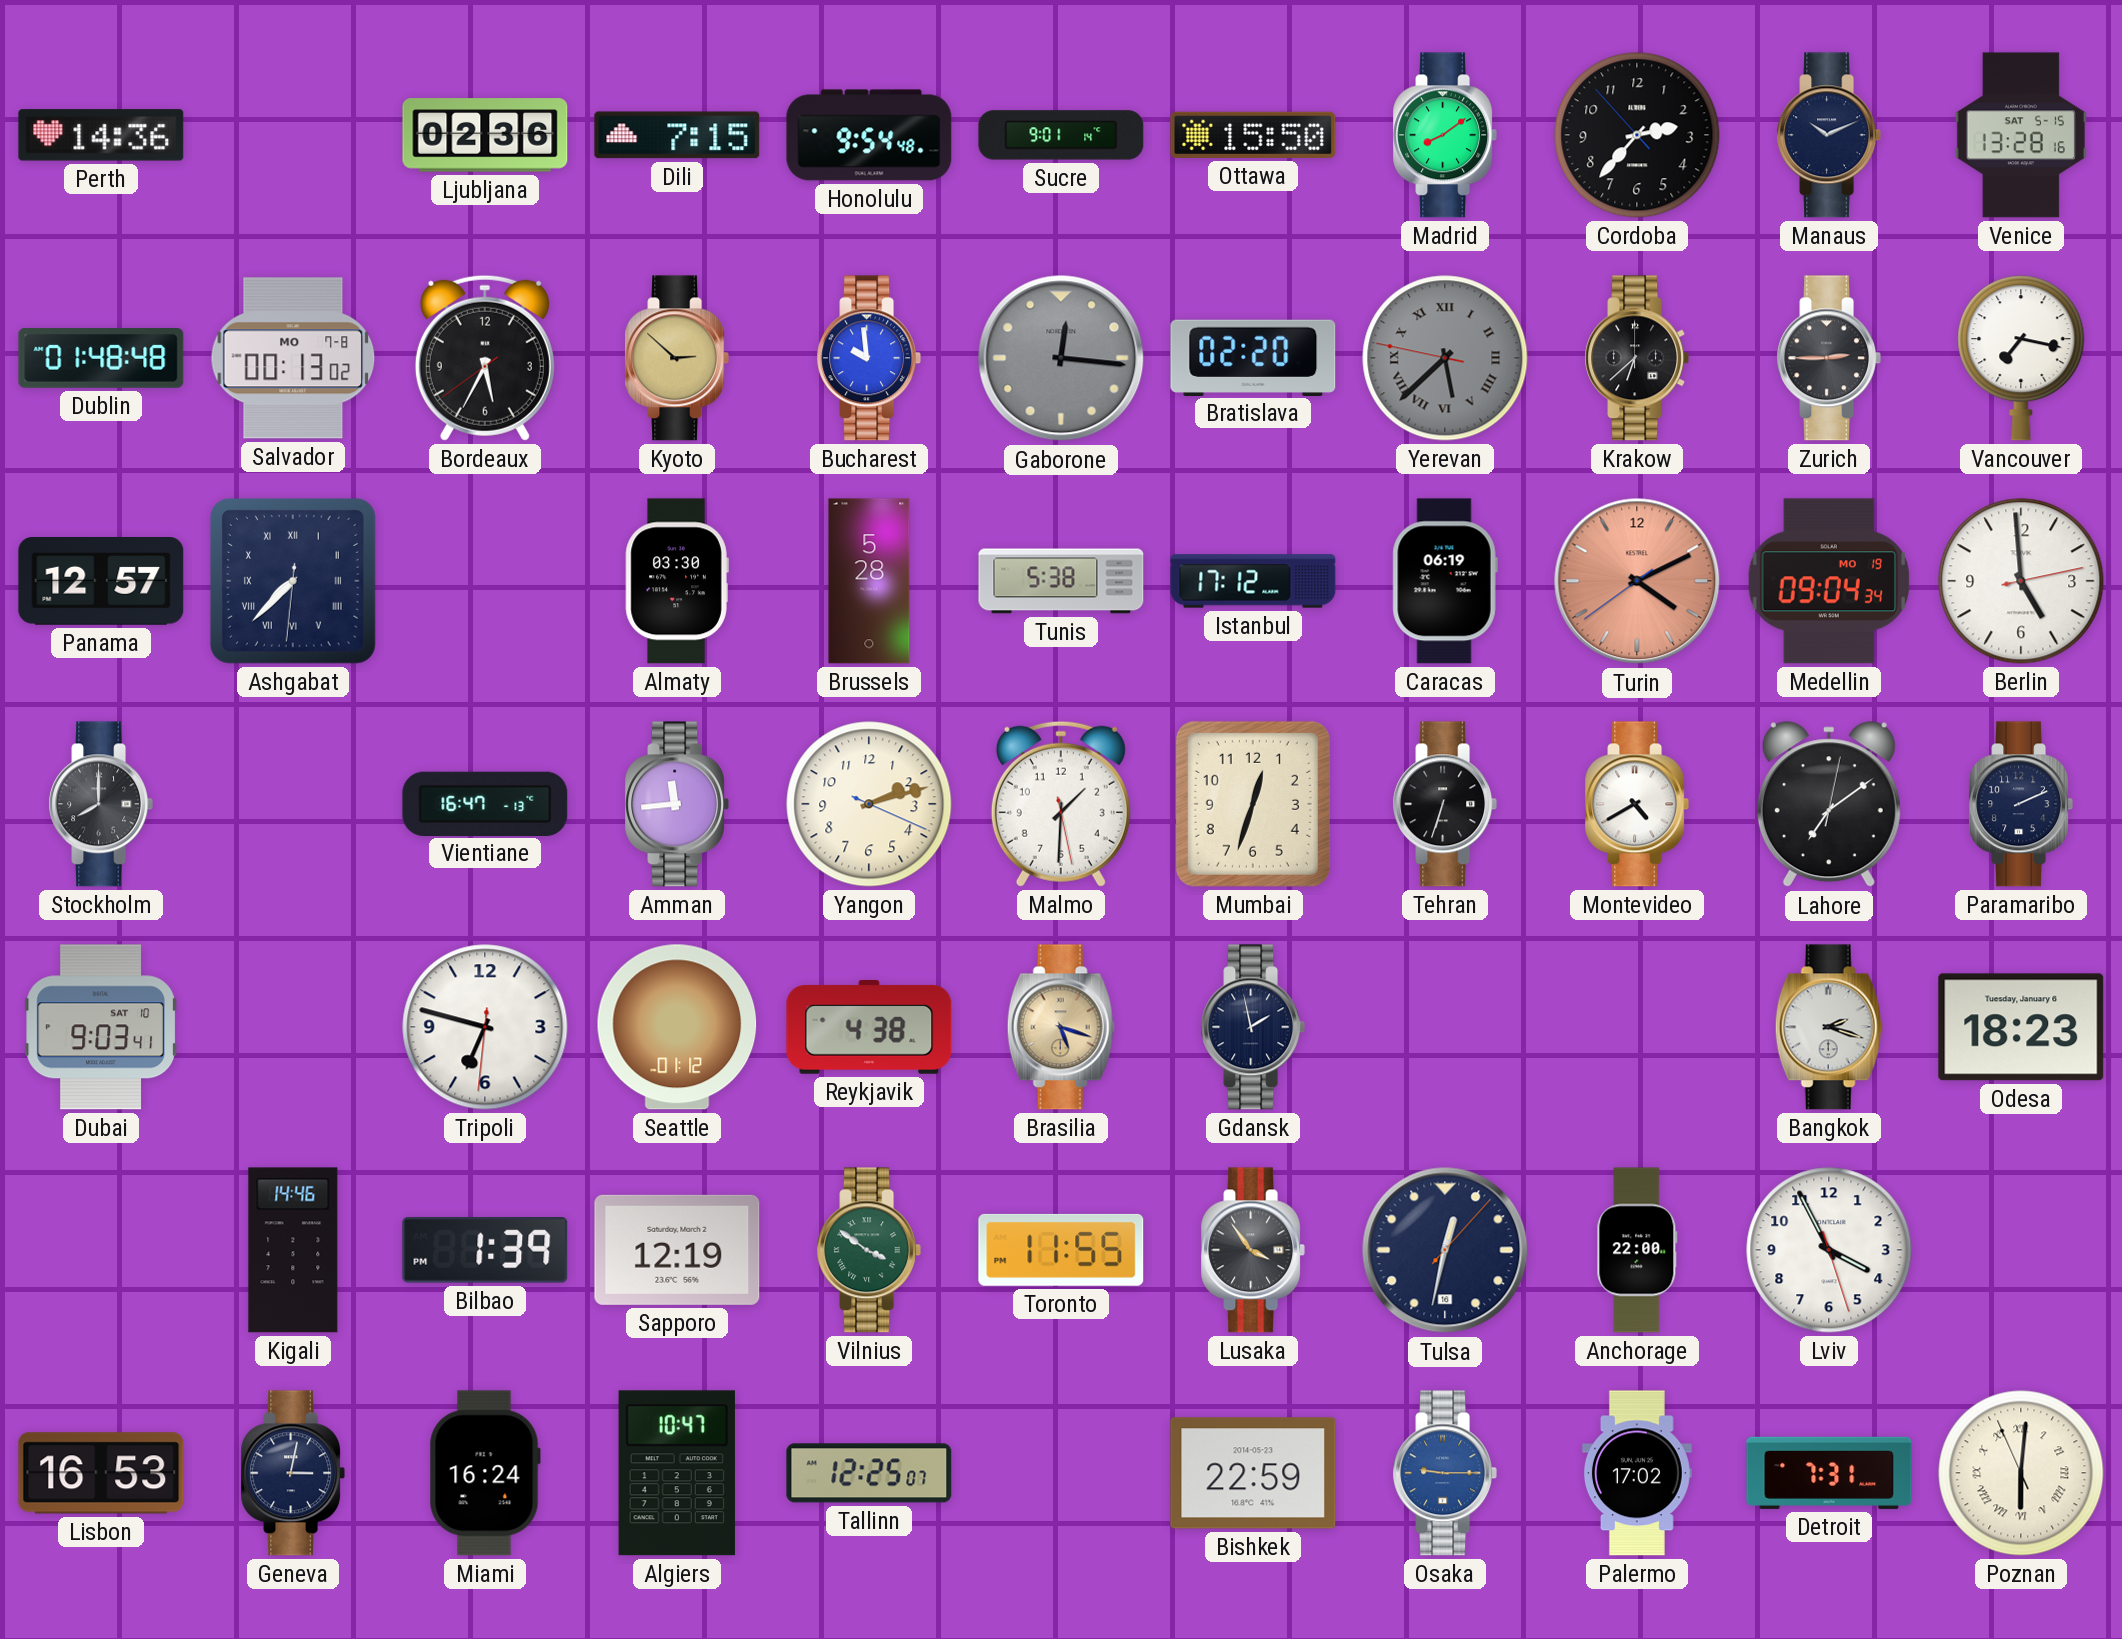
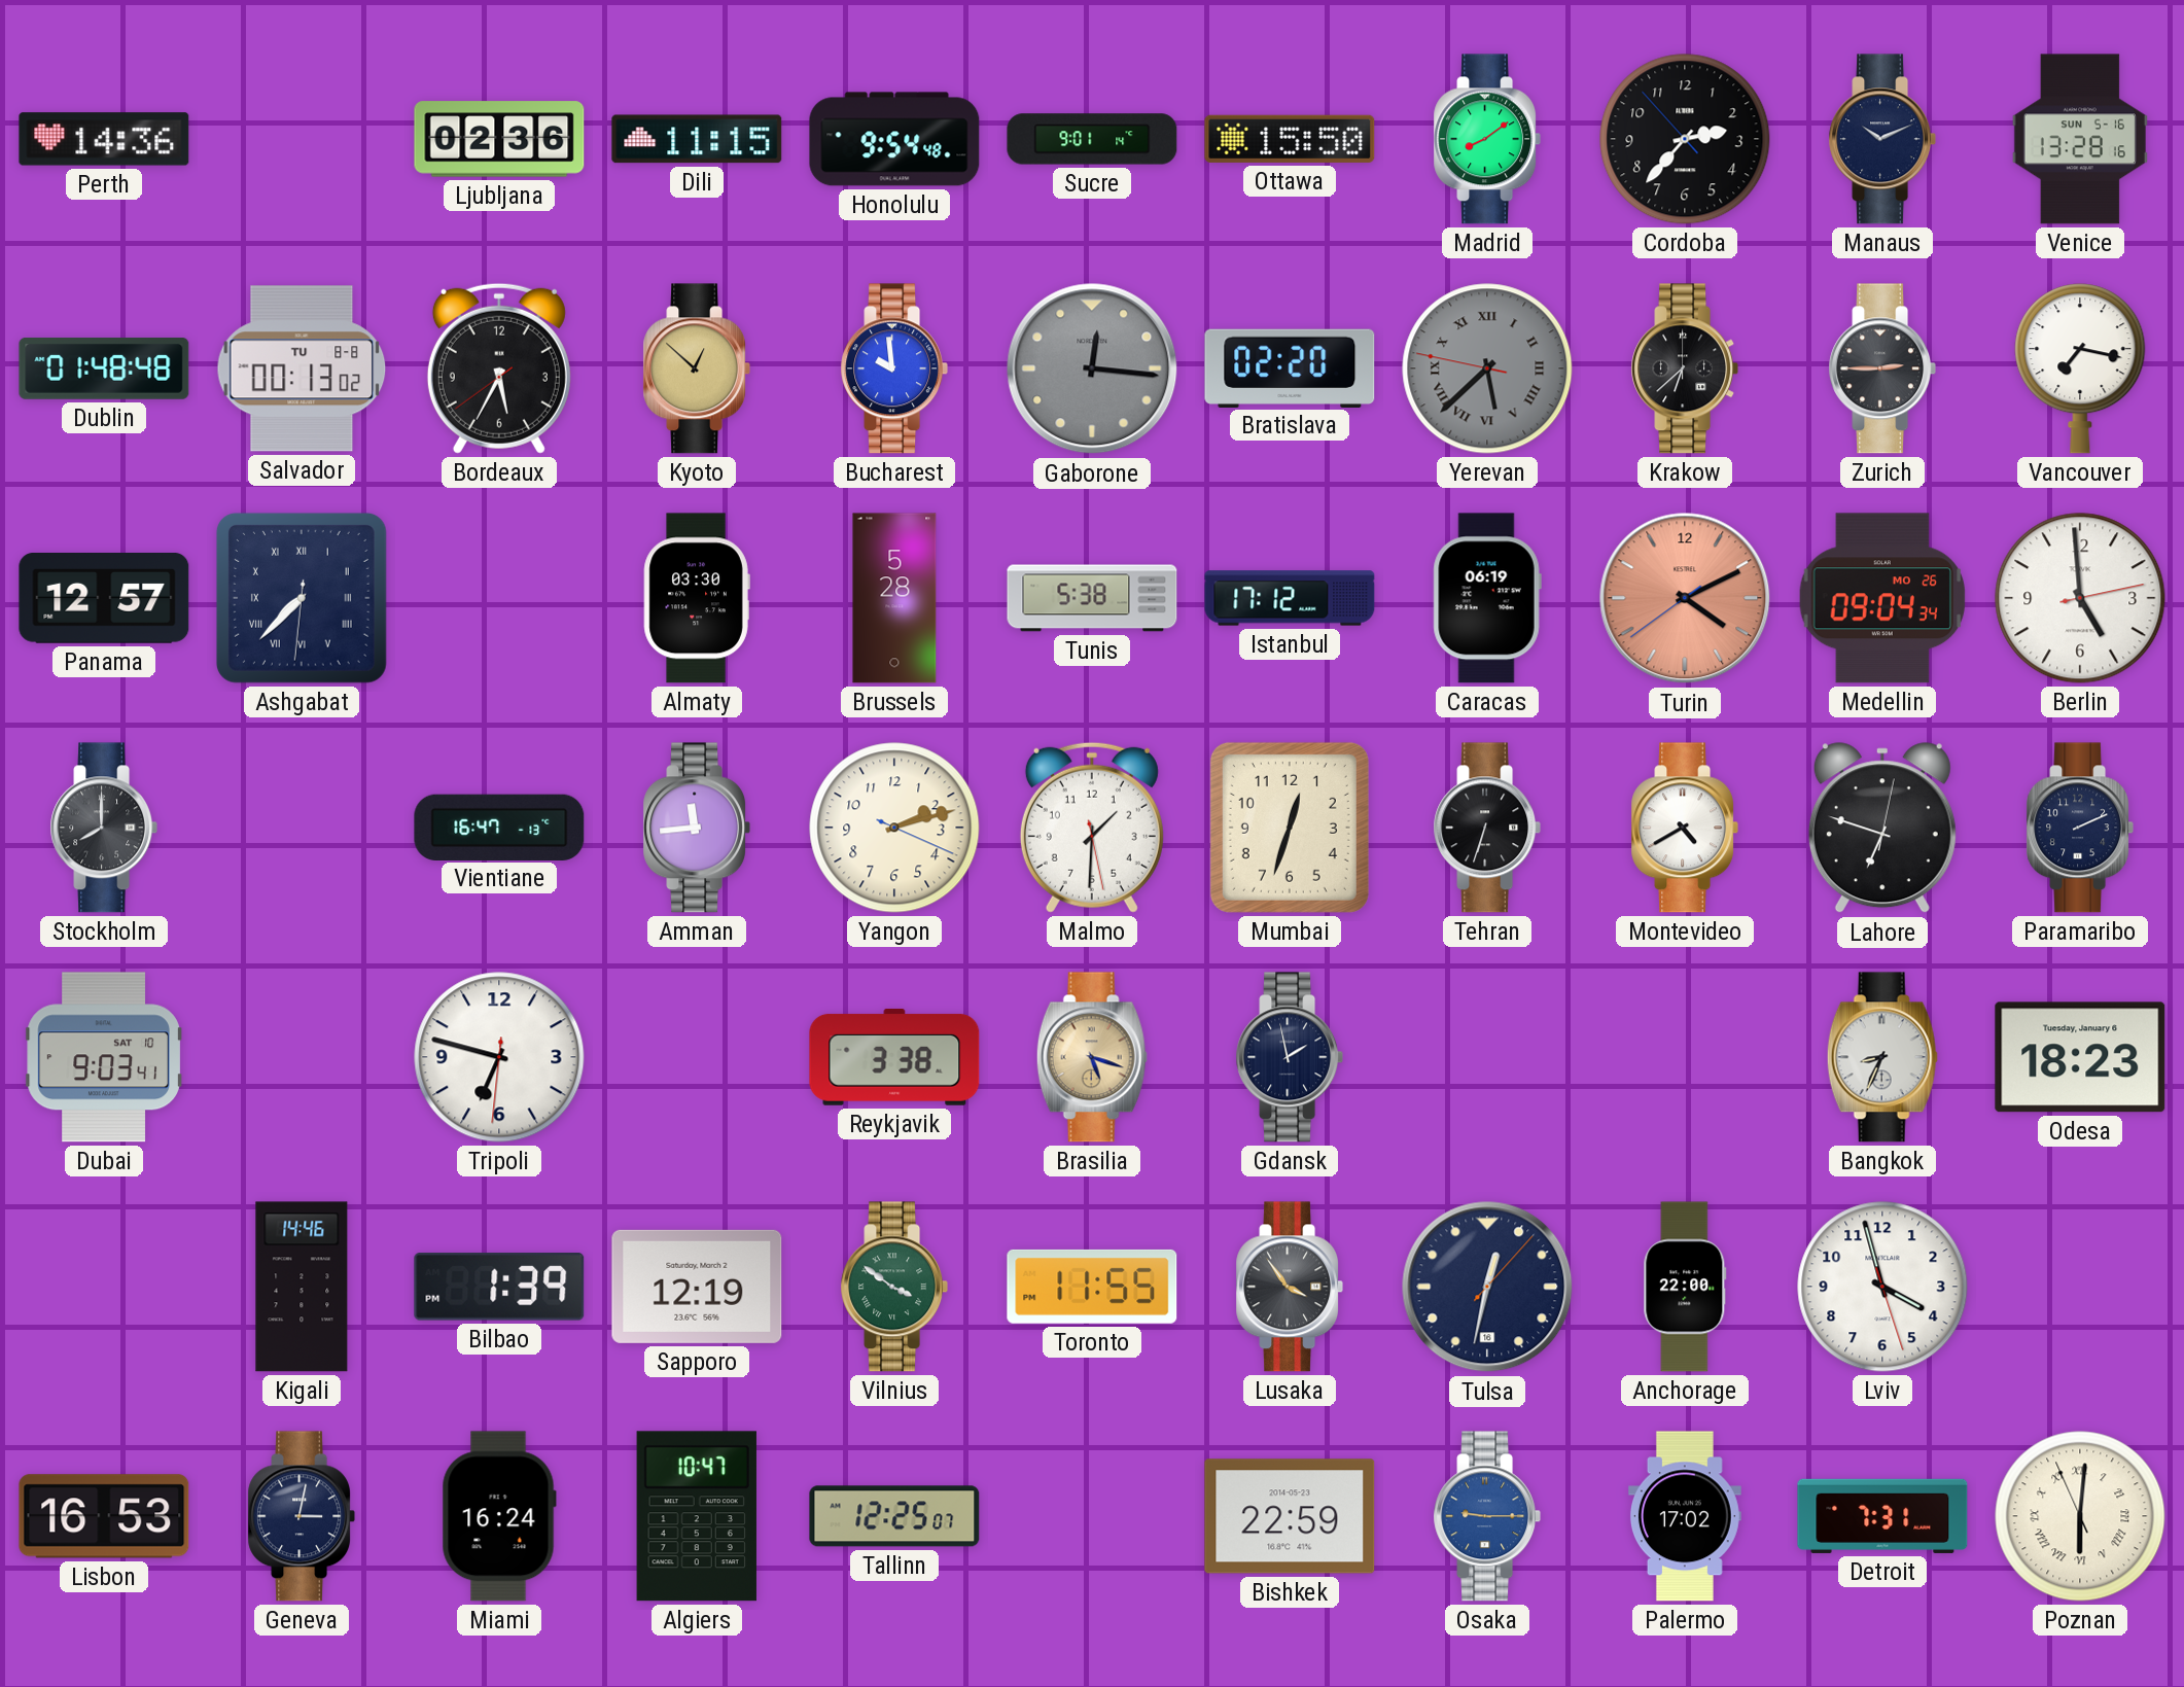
Dili: 7:15 -> 11:15
Venice date: SAT 5-15 -> SUN 5-16
Salvador date: MO 7-8 -> TU 8-8
Kyoto: 2:52 -> 12:52
Medellin date: MO 19 -> MO 26
Lahore: 7:09 -> 6:48
Seattle: 01:12 -> none
Reykjavik: 4:38 -> 3:38
Bangkok: 2:18 -> 8:34
Lviv: 3:55 -> 3:57
